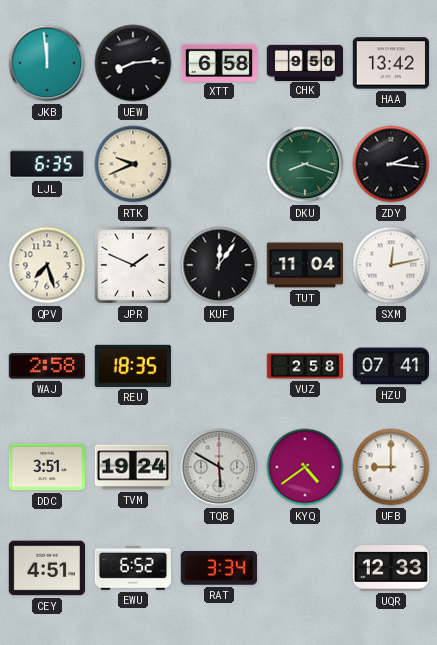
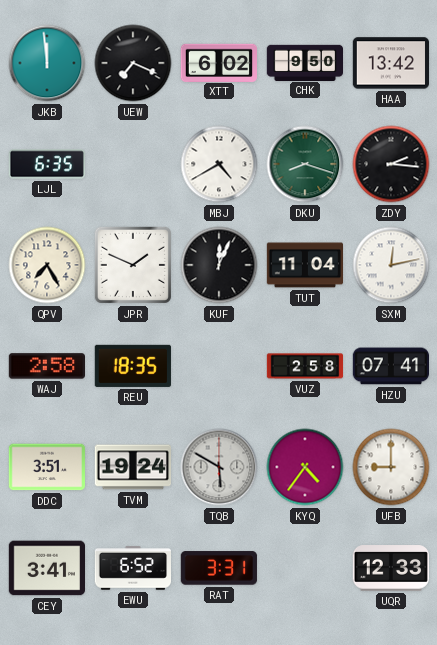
UEW: 8:14 -> 7:19
XTT: 6:58 -> 6:02
RTK: 9:41 -> none
MBJ: none -> 4:40
QPV: 7:27 -> 7:25
KUF: 12:06 -> 12:04
KYQ: 4:39 -> 4:36
CEY: 4:51 -> 3:41
RAT: 3:34 -> 3:31
